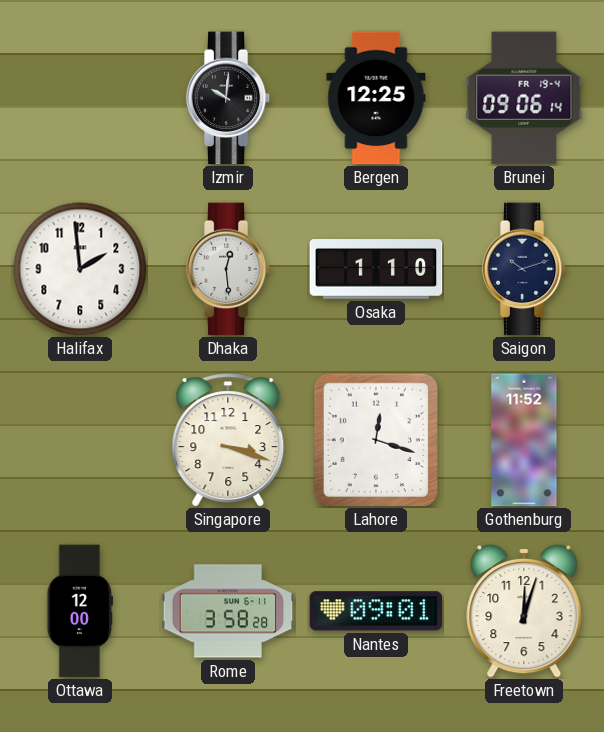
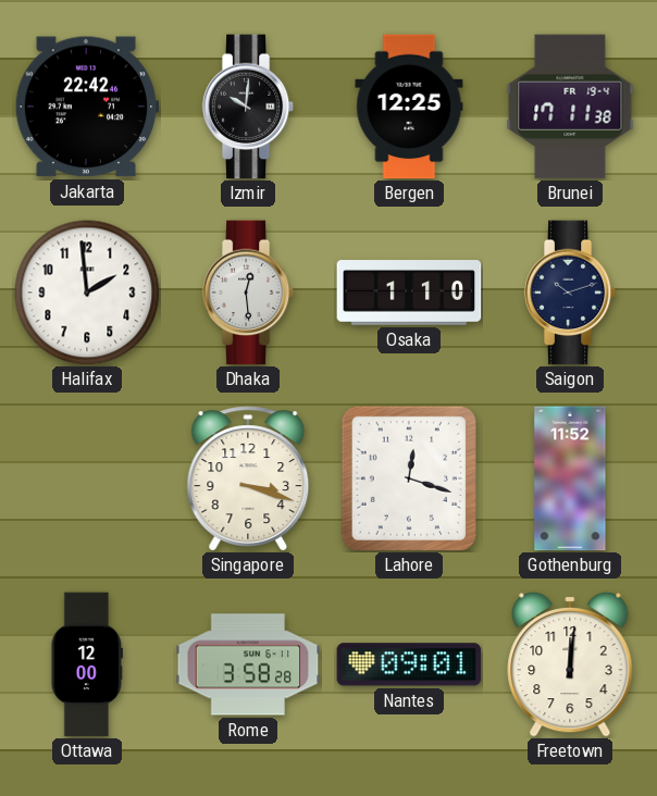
Jakarta: none -> 22:42
Brunei: 09:06 -> 17:11
Freetown: 12:03 -> 12:01
